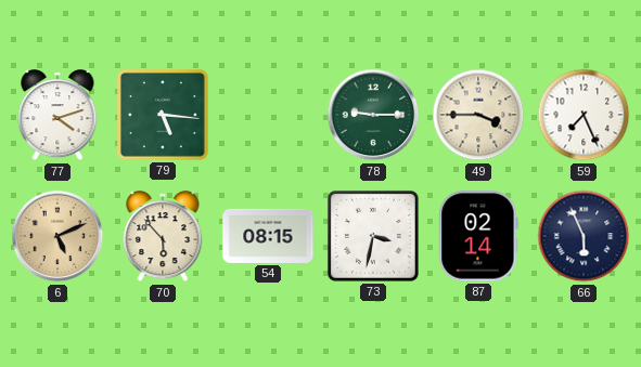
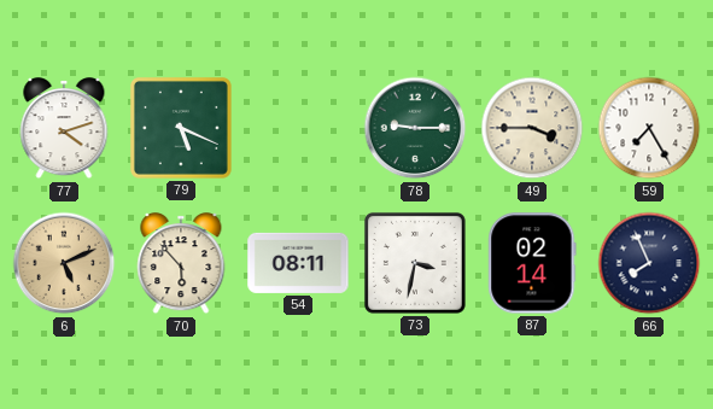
79: 5:16 -> 5:19
59: 7:26 -> 7:25
54: 08:15 -> 08:11
66: 5:56 -> 7:56
